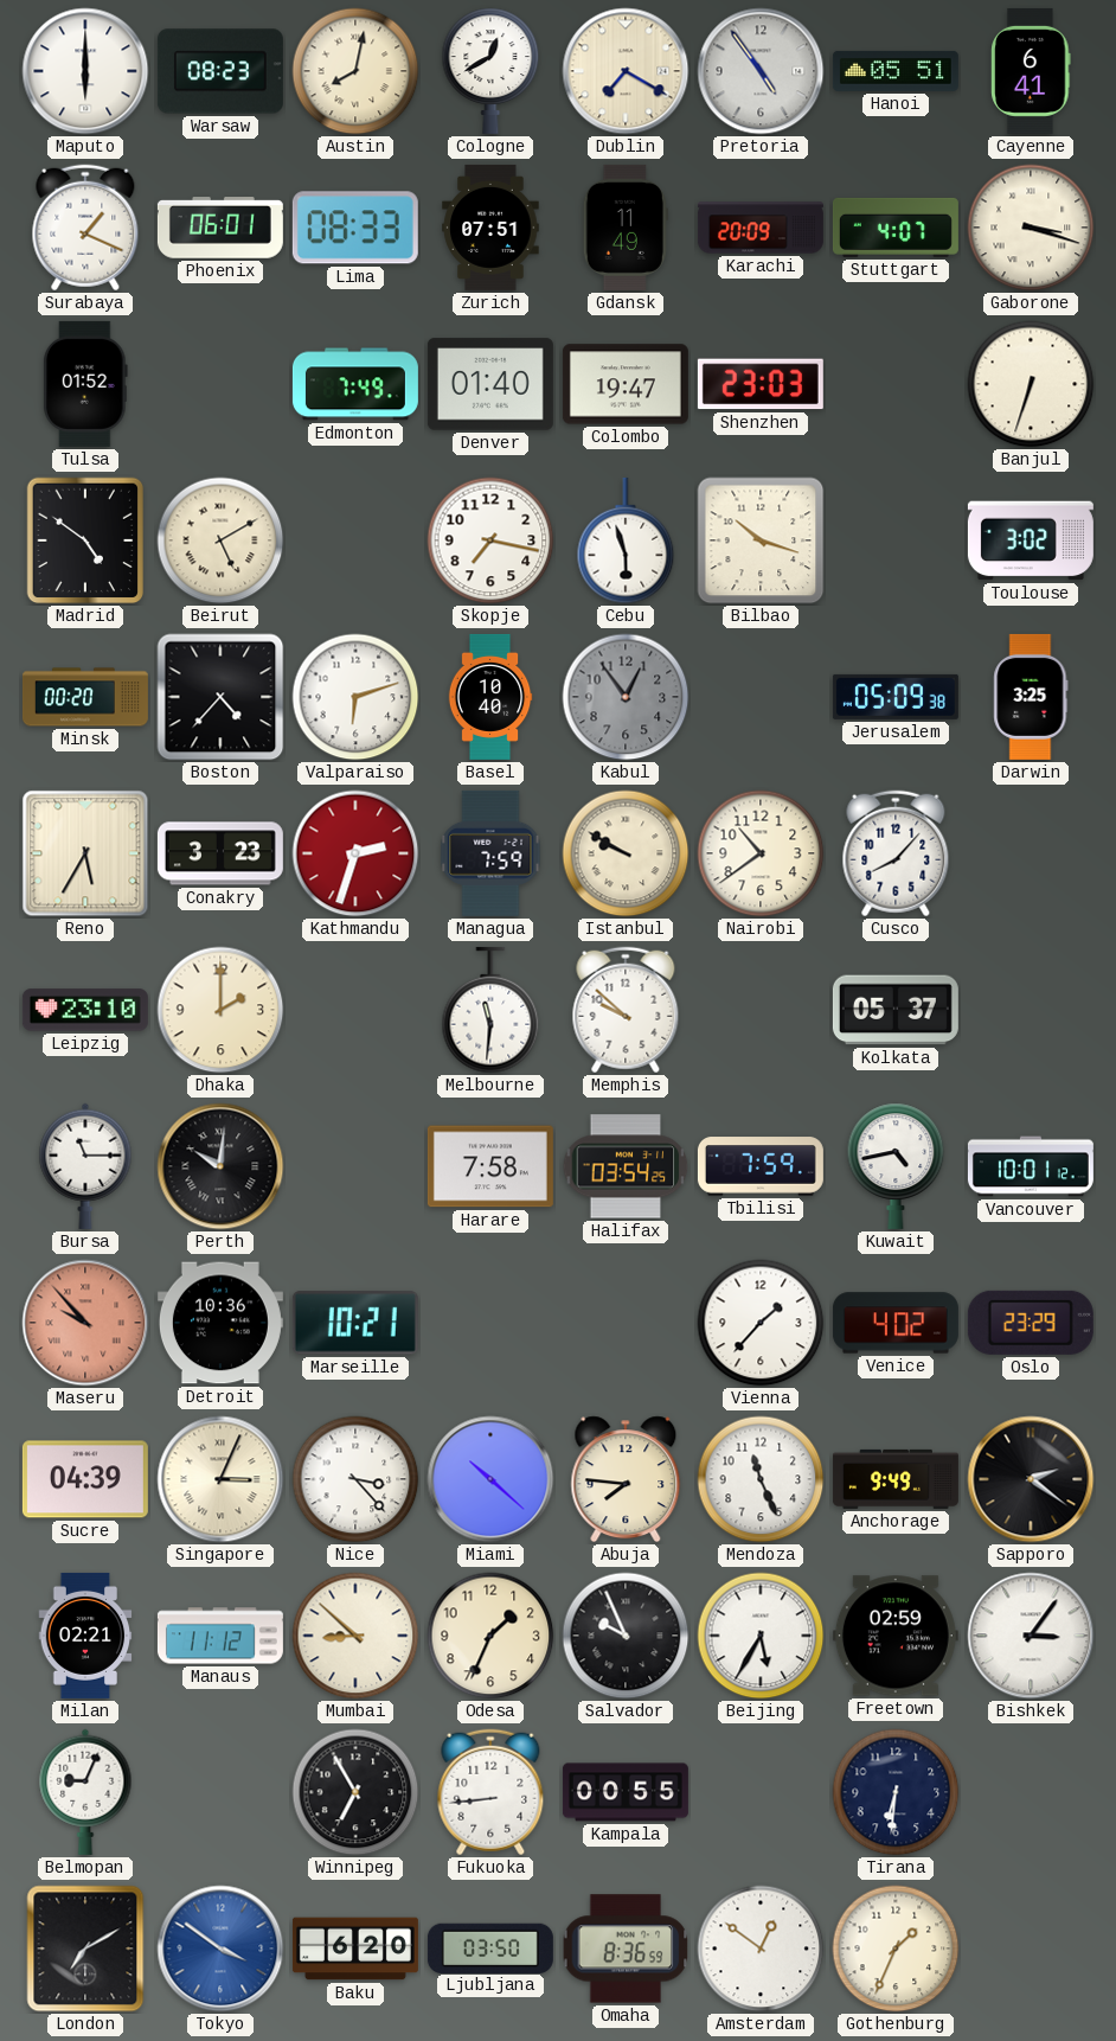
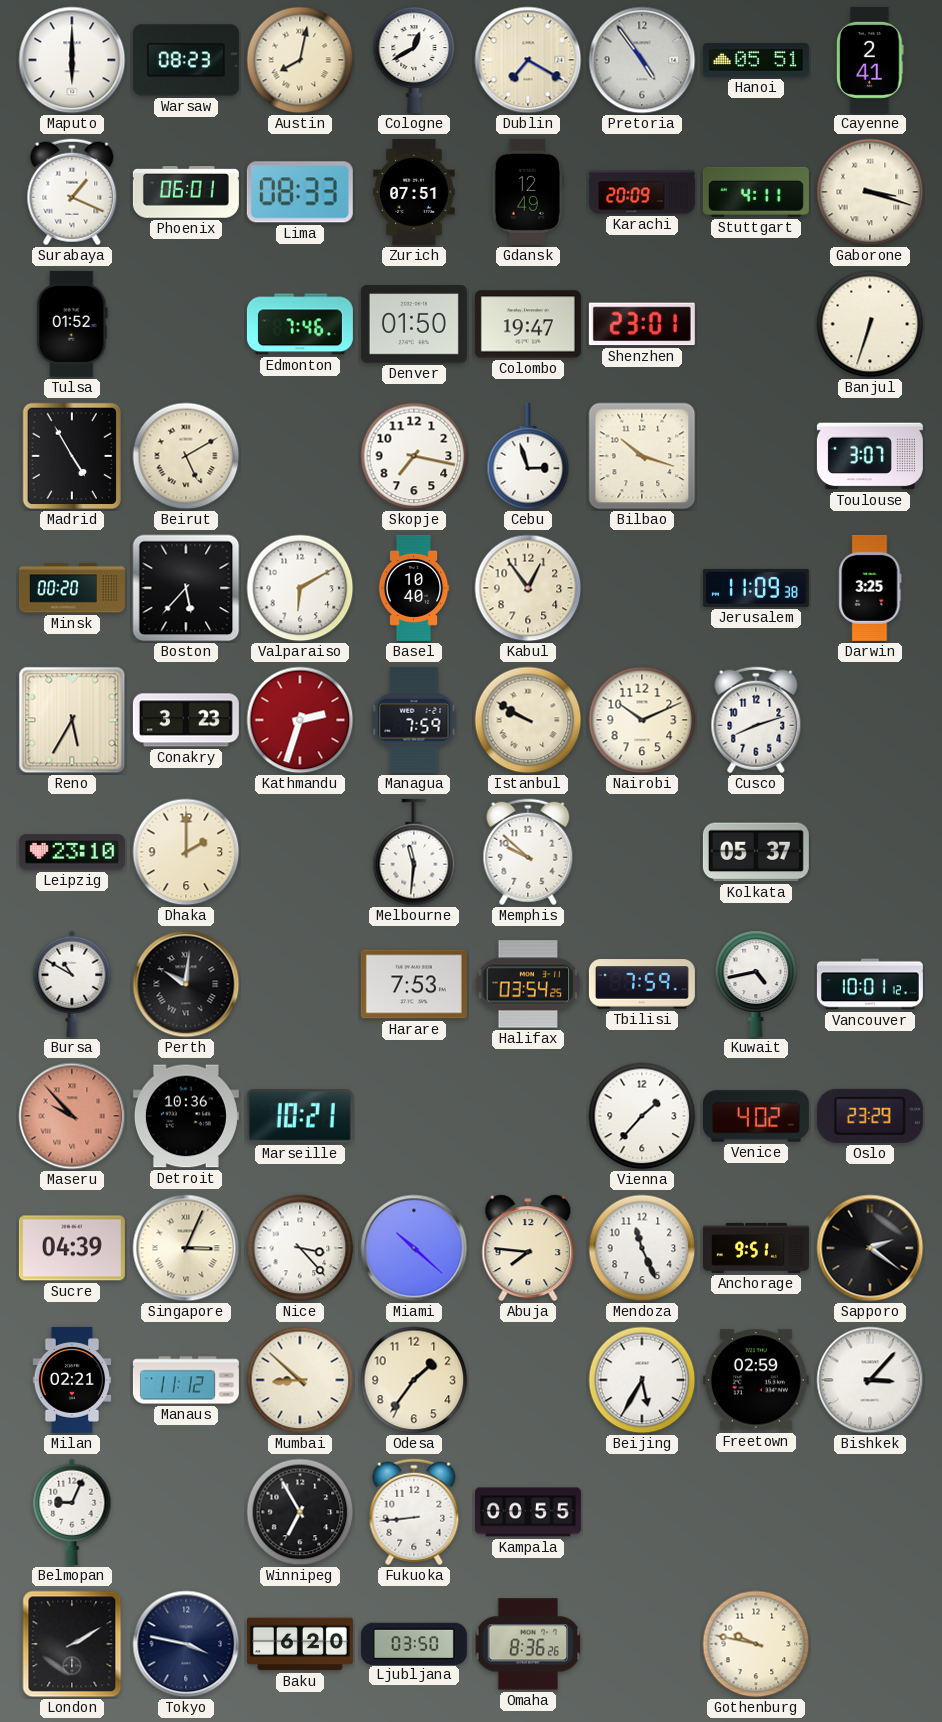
Cayenne: 6:41 -> 2:41
Gdansk: 11:49 -> 12:49
Stuttgart: 4:07 -> 4:11
Edmonton: 7:49 -> 7:46
Denver: 01:40 -> 01:50
Shenzhen: 23:03 -> 23:01
Madrid: 4:51 -> 4:55
Cebu: 5:57 -> 2:57
Toulouse: 3:02 -> 3:07
Boston: 4:37 -> 5:37
Valparaiso: 6:12 -> 6:10
Kabul dial: grey -> cream
Jerusalem: 05:09 -> 11:09
Nairobi: 10:39 -> 10:11
Cusco: 8:07 -> 8:12
Bursa: 11:15 -> 10:50
Harare: 7:58 -> 7:53
Anchorage: 9:49 -> 9:51
Odesa: 1:34 -> 1:36
Salvador: 9:56 -> none
Bishkek: 3:06 -> 3:07
Tirana: 6:31 -> none
London: 7:10 -> 2:10
Tokyo: 3:51 -> 3:47
Tokyo dial: blue -> navy
Omaha: 8:36:59 -> 8:36:26
Amsterdam: 12:51 -> none
Gothenburg: 1:34 -> 9:47
